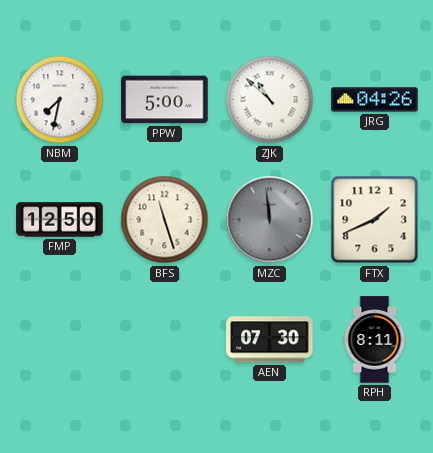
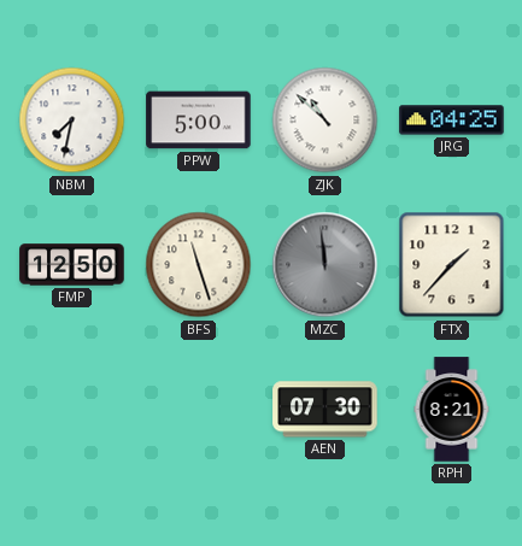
JRG: 04:26 -> 04:25
FTX: 1:41 -> 1:37
RPH: 8:11 -> 8:21
